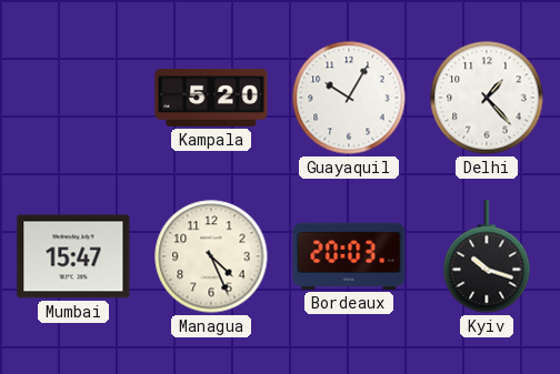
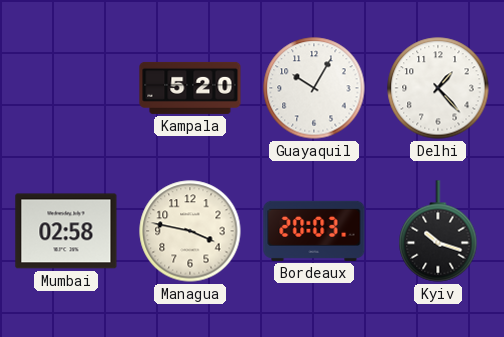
Mumbai: 15:47 -> 02:58
Managua: 4:26 -> 3:47
